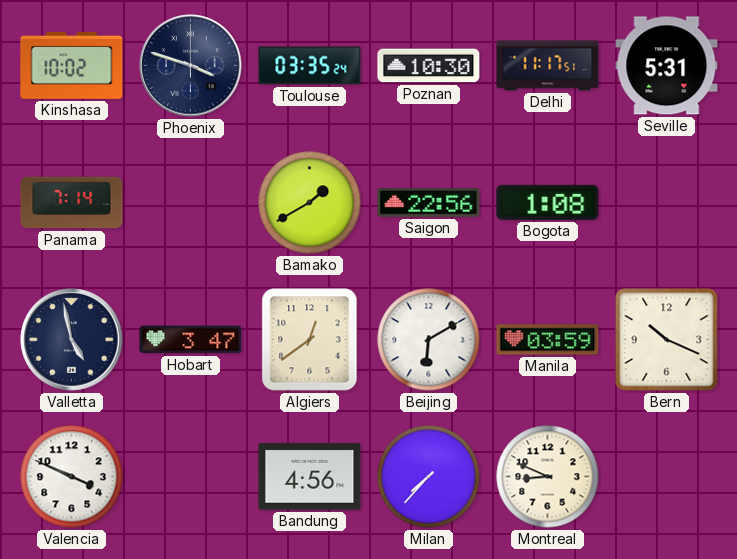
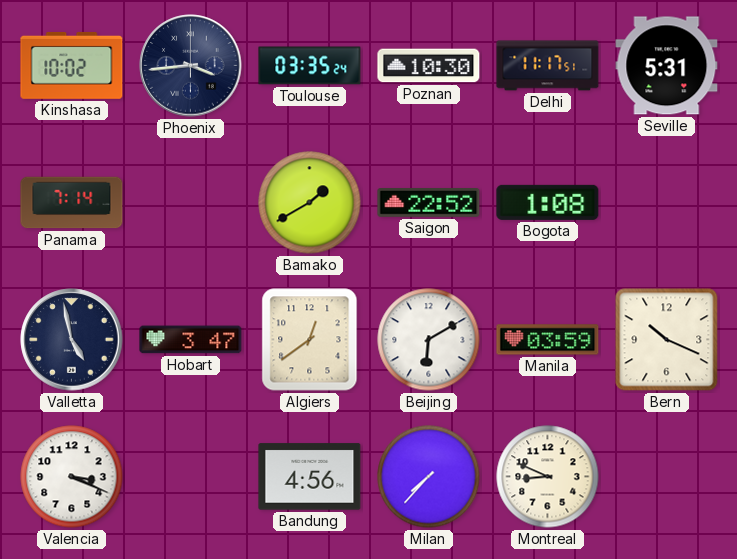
Phoenix: 3:48 -> 3:44
Saigon: 22:56 -> 22:52
Valencia: 3:49 -> 3:19
